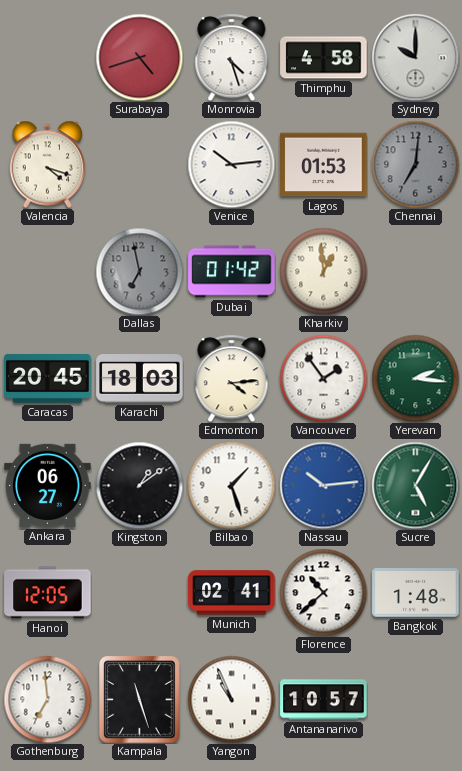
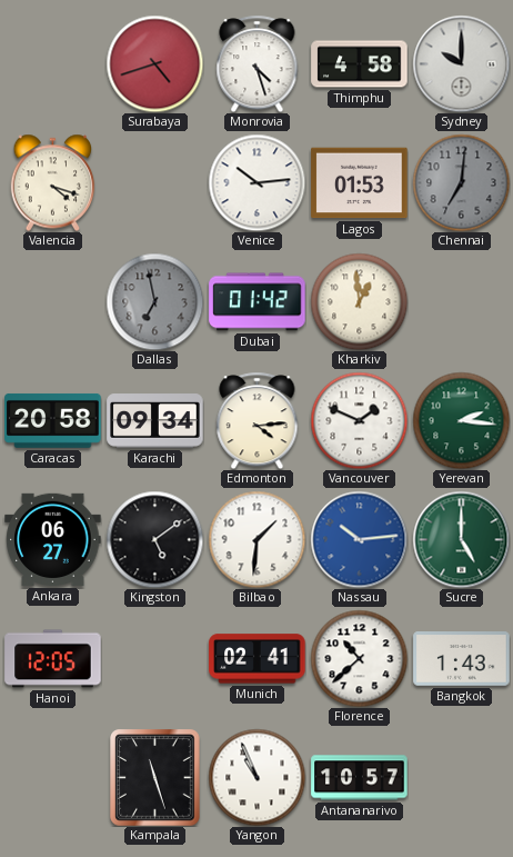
Caracas: 20:45 -> 20:58
Karachi: 18:03 -> 09:34
Vancouver: 1:54 -> 1:49
Kingston: 1:09 -> 5:09
Bilbao: 1:27 -> 1:31
Sucre: 5:05 -> 5:00
Bangkok: 1:48 -> 1:43
Gothenburg: 6:59 -> none
